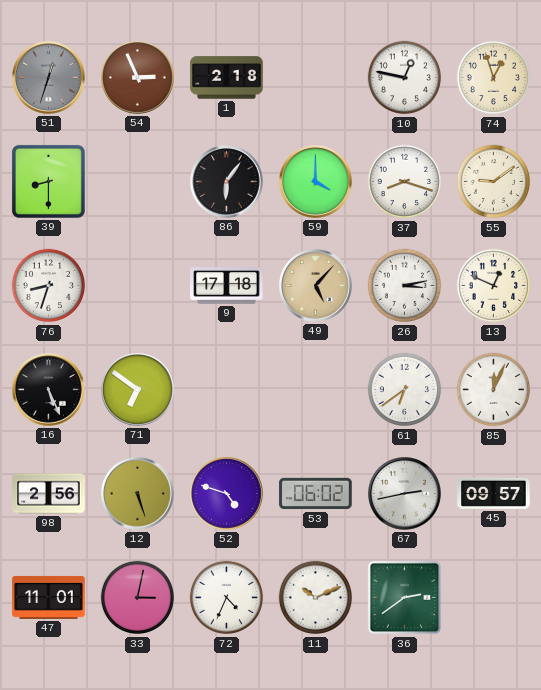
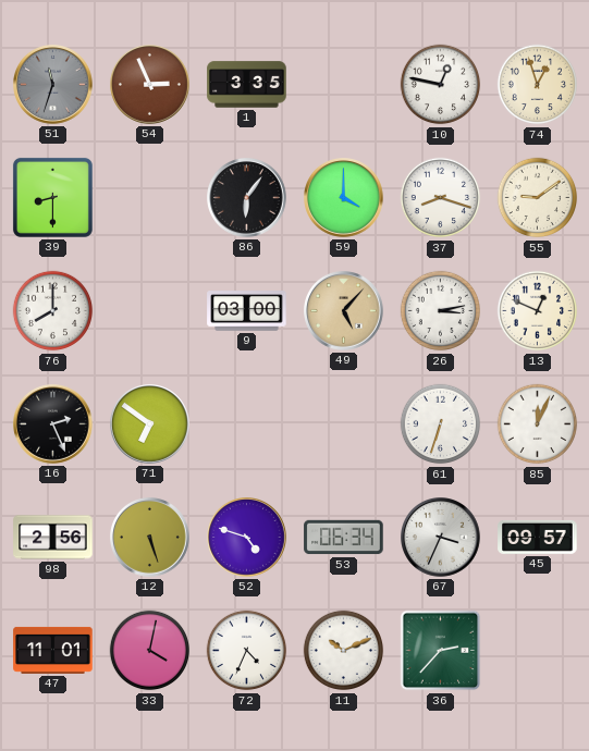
51: 12:33 -> 11:33
1: 2:18 -> 3:35
76: 8:33 -> 8:00
9: 17:18 -> 03:00
16: 5:26 -> 2:26
61: 6:39 -> 6:33
53: 06:02 -> 06:34
67: 2:43 -> 3:34
33: 3:02 -> 4:02
36: 2:39 -> 2:37
